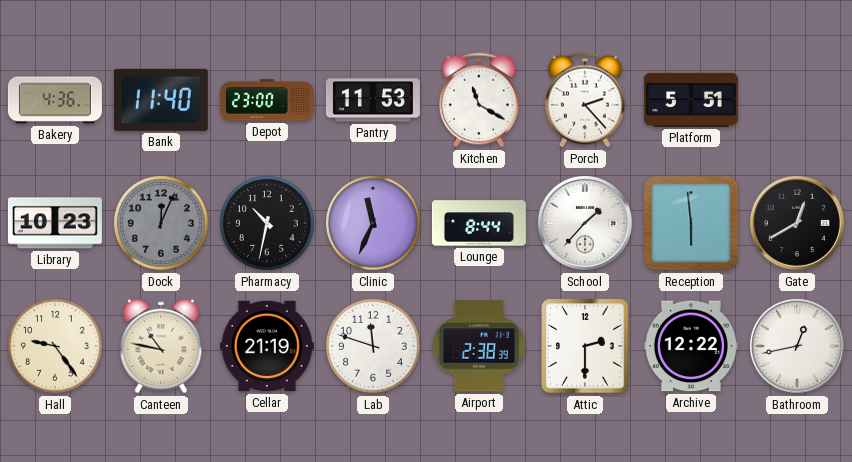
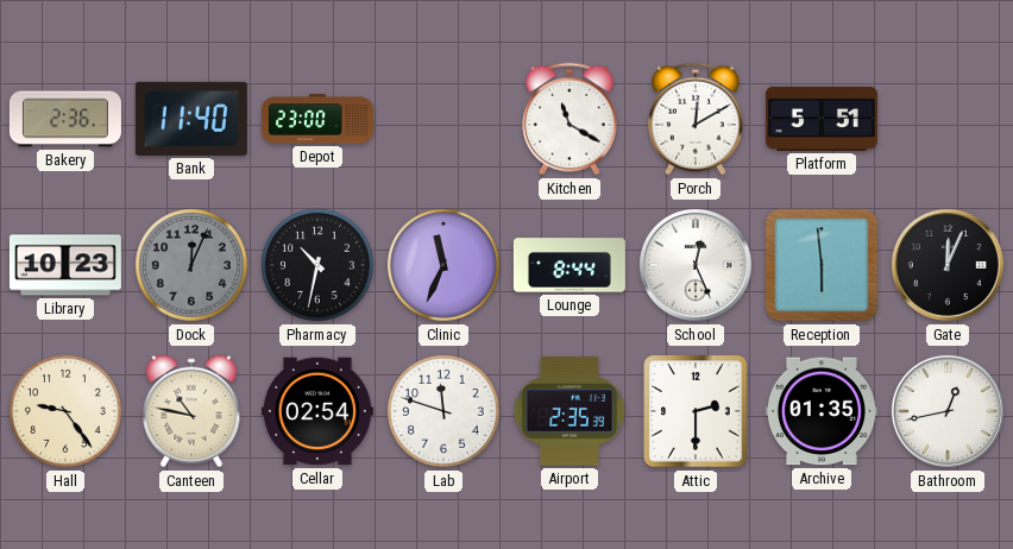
Bakery: 4:36 -> 2:36
Pantry: 11:53 -> none
Porch: 2:23 -> 12:10
School: 1:37 -> 12:26
Gate: 12:40 -> 12:04
Cellar: 21:19 -> 02:54
Airport: 2:38 -> 2:35
Archive: 12:22 -> 01:35
